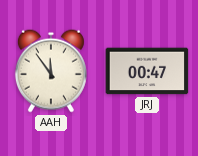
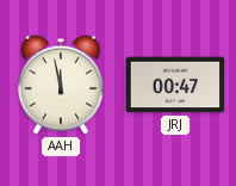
AAH: 11:54 -> 11:58
